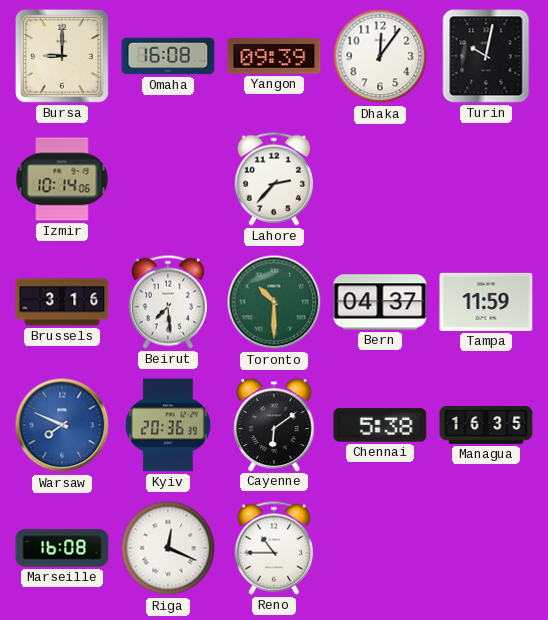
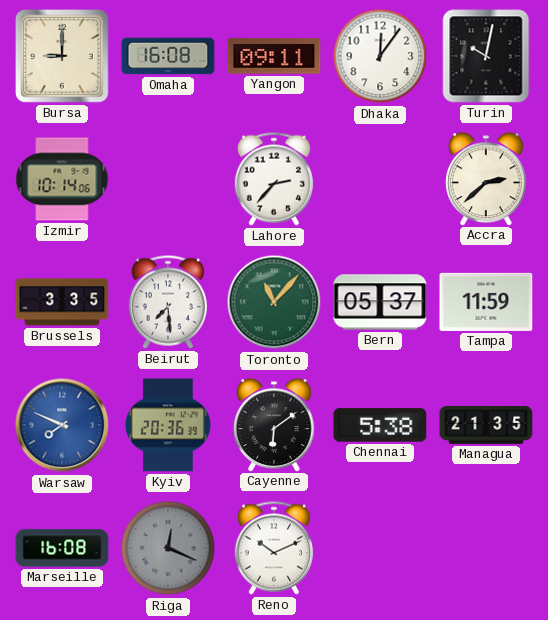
Yangon: 09:39 -> 09:11
Accra: none -> 2:38
Brussels: 3:16 -> 3:35
Toronto: 10:30 -> 11:07
Bern: 04:37 -> 05:37
Managua: 16:35 -> 21:35
Riga dial: white -> grey
Reno: 10:45 -> 10:11
